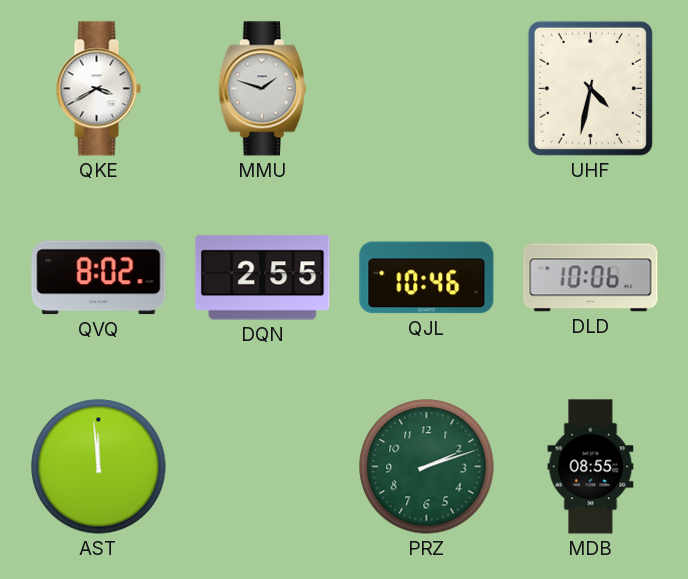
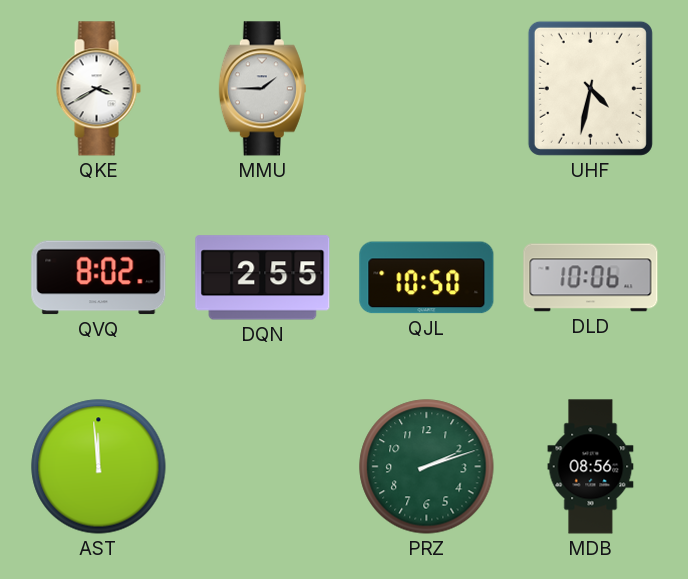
MMU: 1:48 -> 1:45
QJL: 10:46 -> 10:50
MDB: 08:55 -> 08:56
